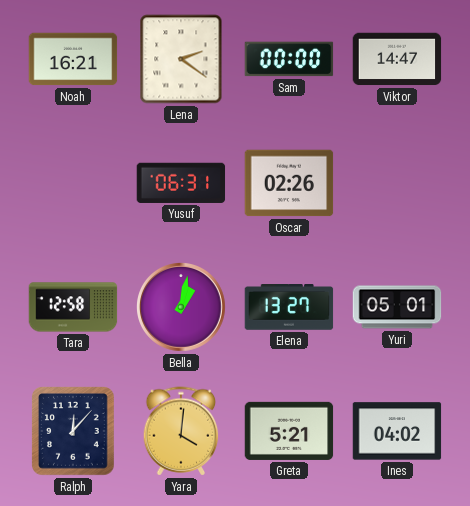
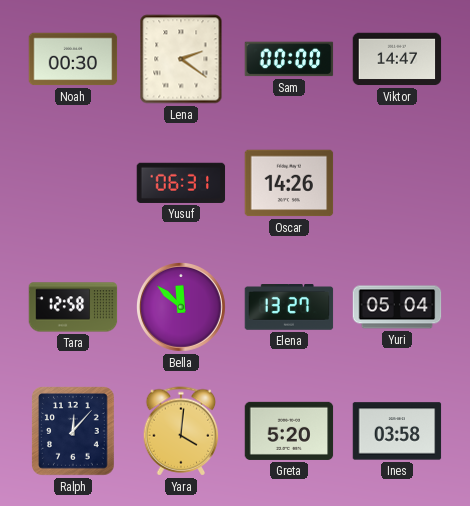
Noah: 16:21 -> 00:30
Oscar: 02:26 -> 14:26
Bella: 1:02 -> 11:52
Yuri: 05:01 -> 05:04
Greta: 5:21 -> 5:20
Ines: 04:02 -> 03:58
